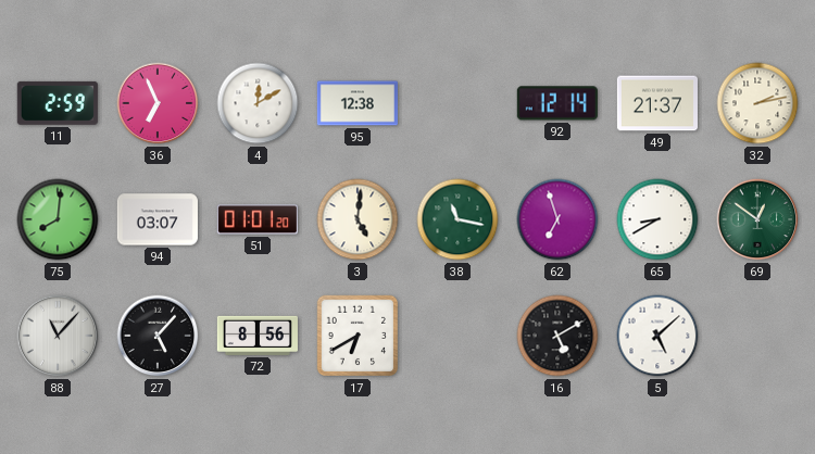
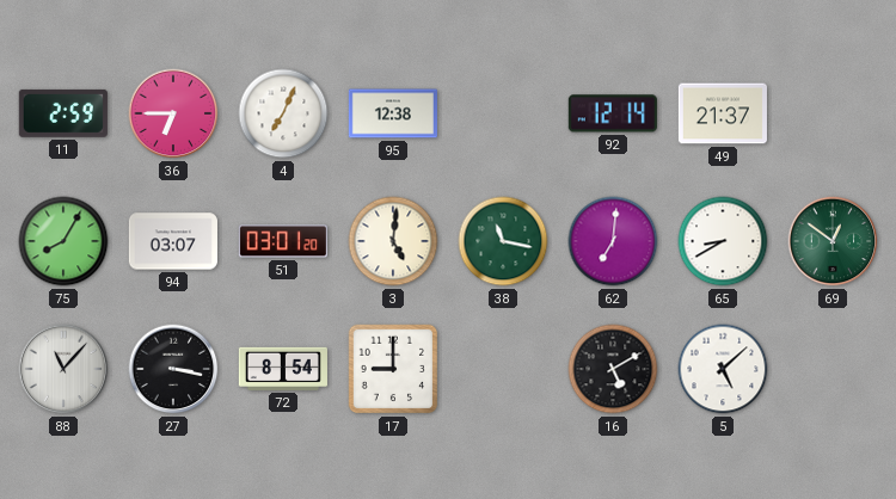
36: 6:56 -> 6:45
4: 12:10 -> 7:04
32: 2:13 -> none
75: 8:01 -> 8:05
51: 01:01 -> 03:01
62: 6:57 -> 7:01
27: 5:07 -> 3:17
72: 8:56 -> 8:54
17: 6:40 -> 9:00
